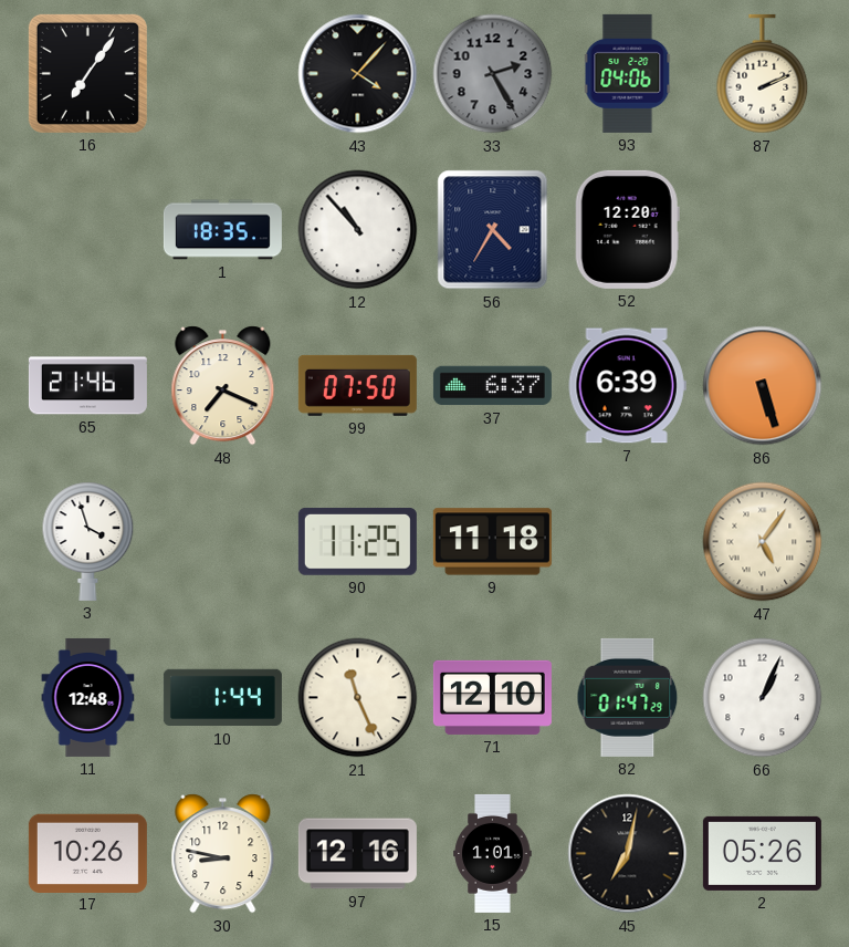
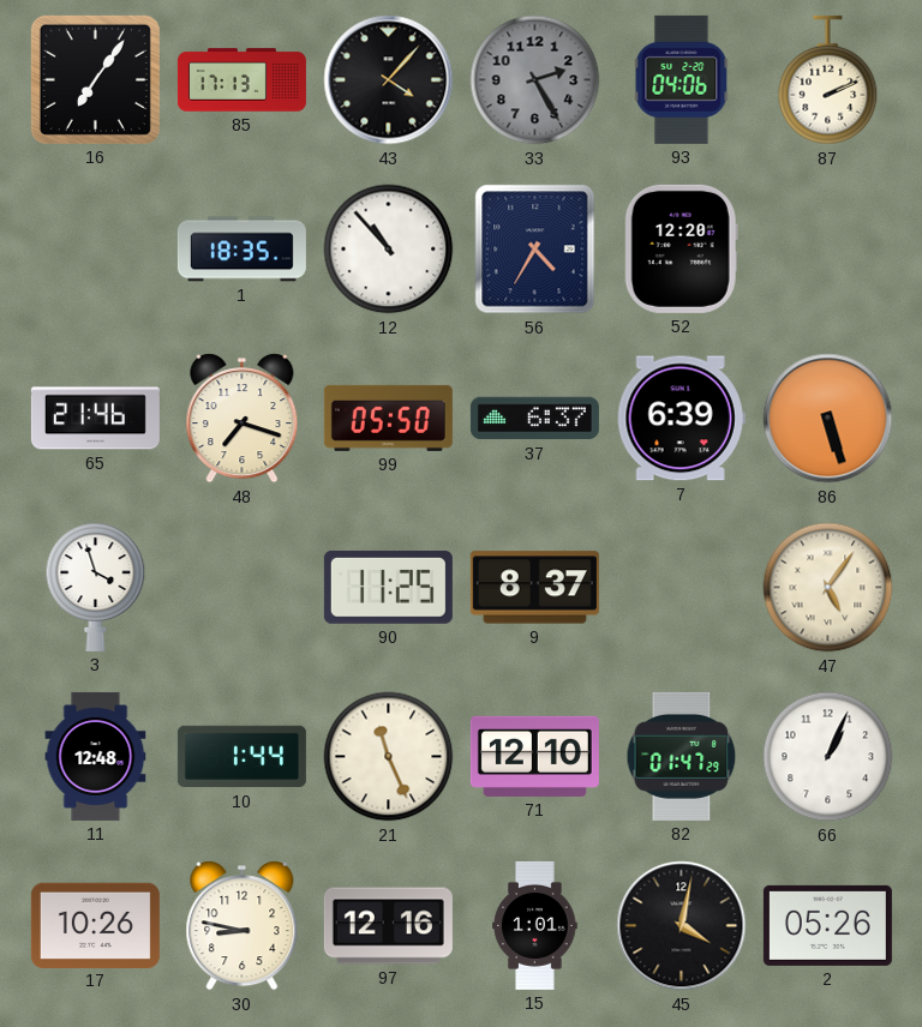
85: none -> 17:13
48: 7:19 -> 7:18
99: 07:50 -> 05:50
9: 11:18 -> 8:37
45: 7:02 -> 4:02
